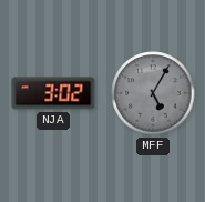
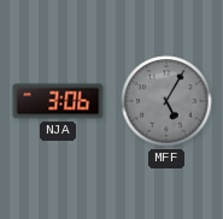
NJA: 3:02 -> 3:06
